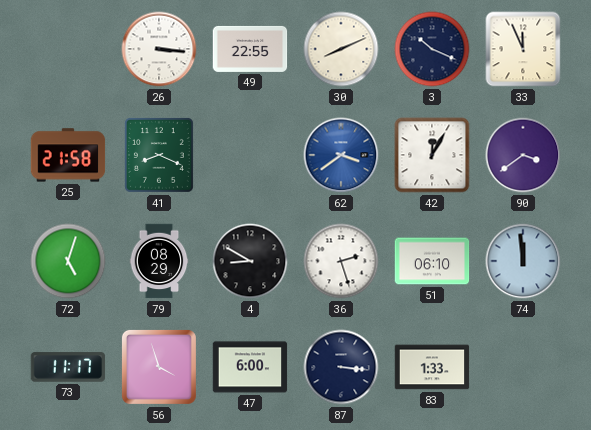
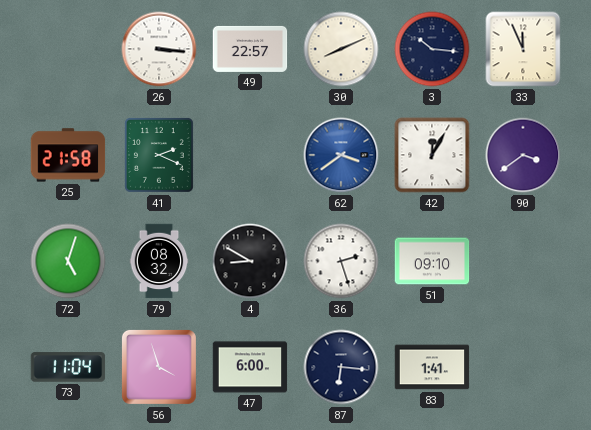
49: 22:55 -> 22:57
3: 10:19 -> 10:16
41: 8:19 -> 2:19
79: 08:29 -> 08:32
51: 06:10 -> 09:10
74: 11:59 -> none
73: 11:17 -> 11:04
87: 3:16 -> 6:16
83: 1:33 -> 1:41
